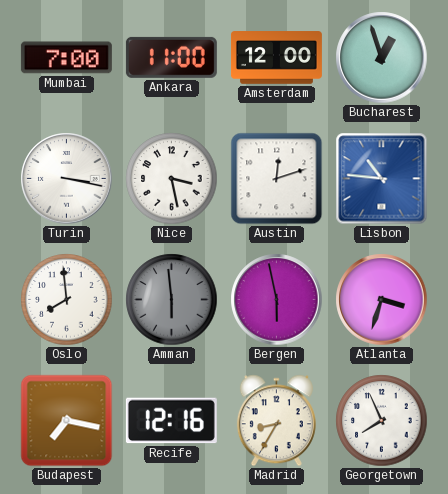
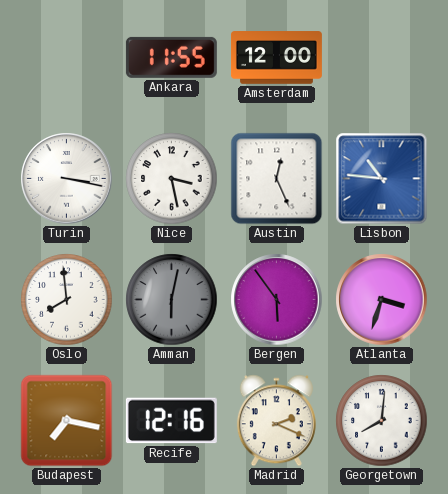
Mumbai: 7:00 -> none
Ankara: 11:00 -> 11:55
Bucharest: 12:57 -> none
Austin: 12:12 -> 12:26
Amman: 5:59 -> 6:02
Bergen: 5:58 -> 5:54
Madrid: 8:35 -> 2:19
Georgetown: 7:56 -> 8:01
